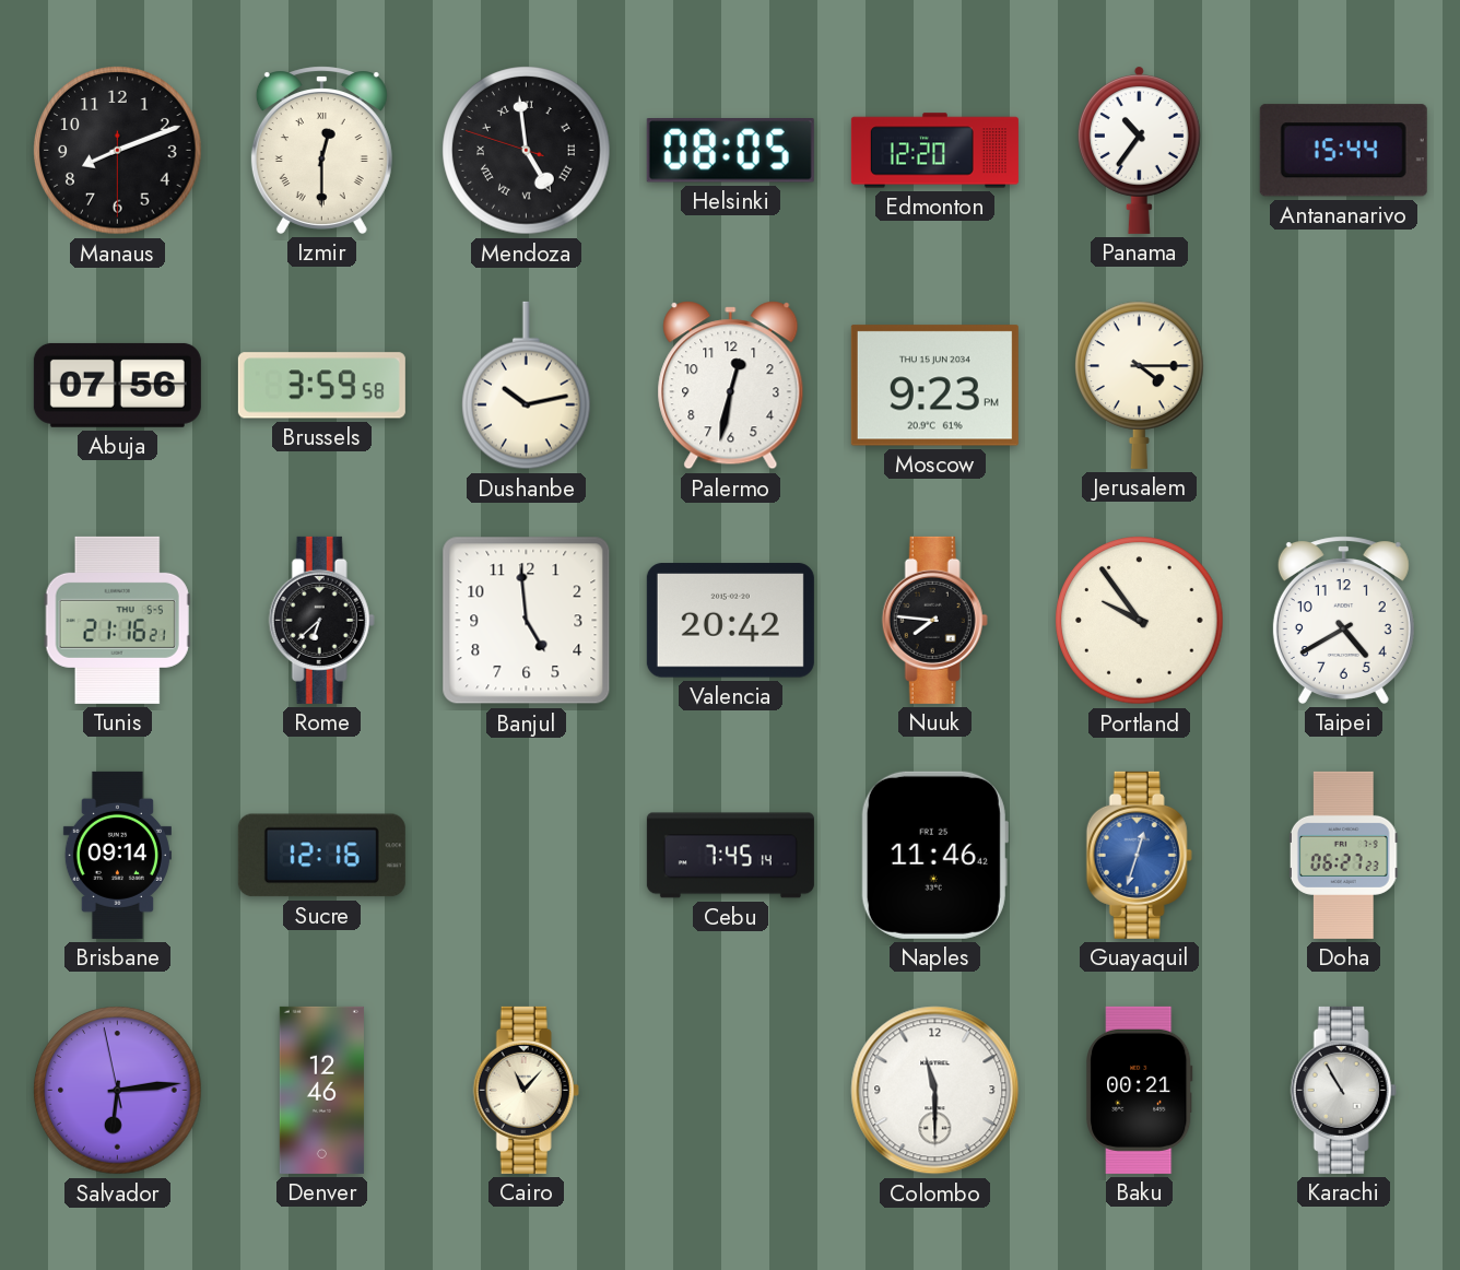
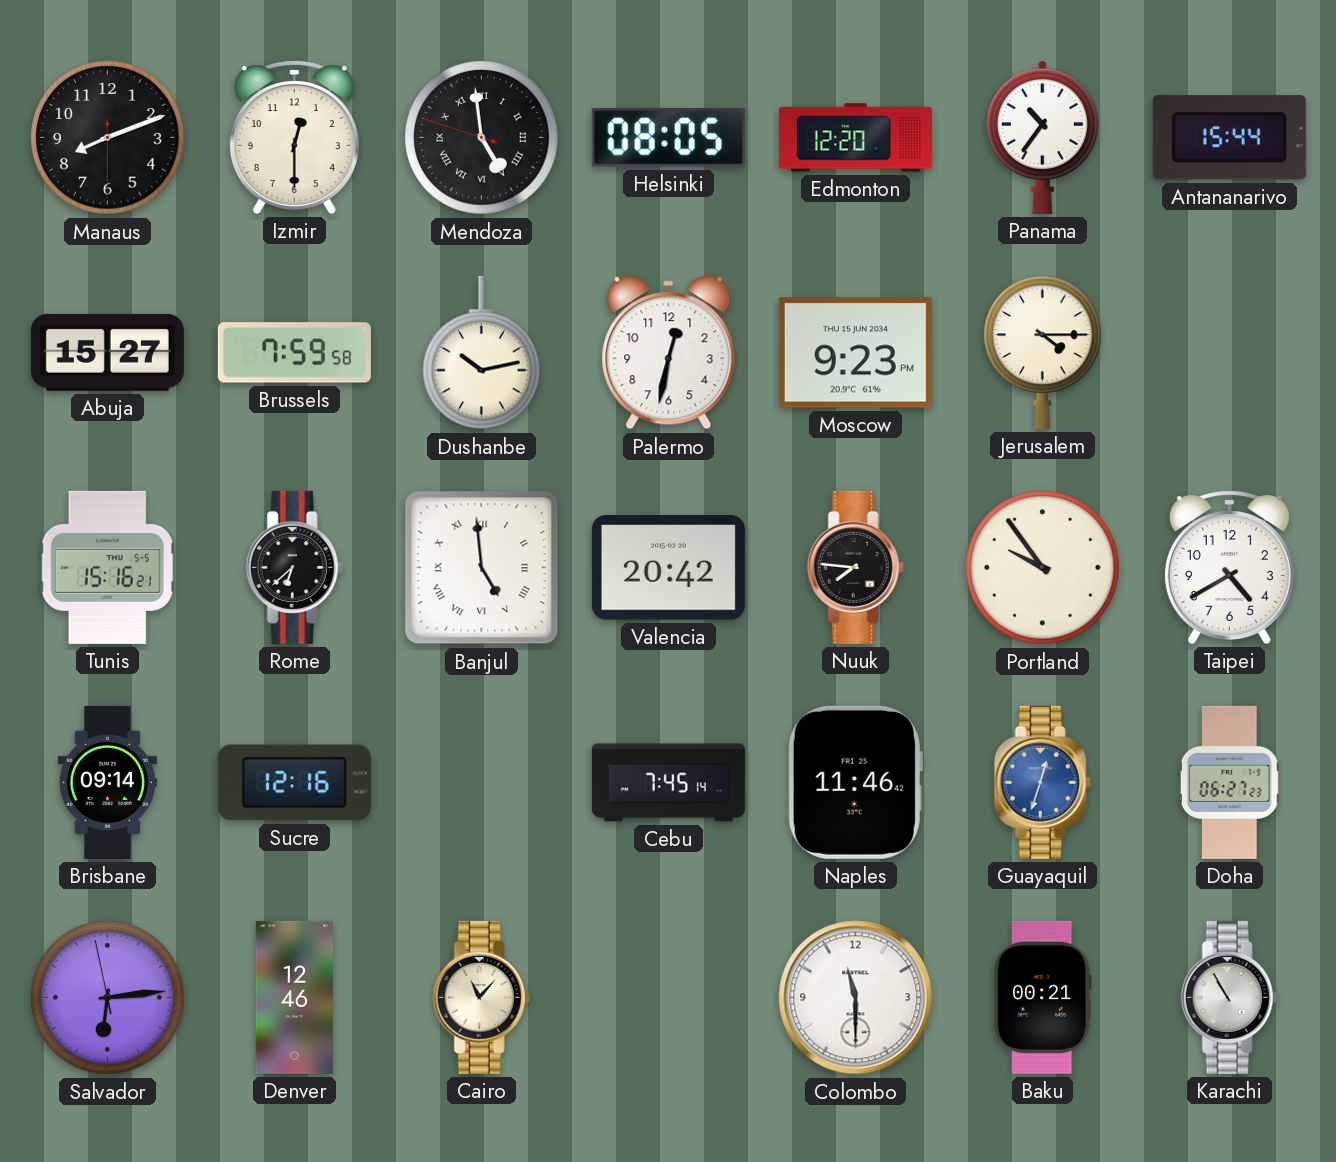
Izmir numerals: Roman -> Arabic
Abuja: 07:56 -> 15:27
Brussels: 3:59 -> 7:59
Tunis: 21:16 -> 15:16
Banjul numerals: Arabic -> Roman
